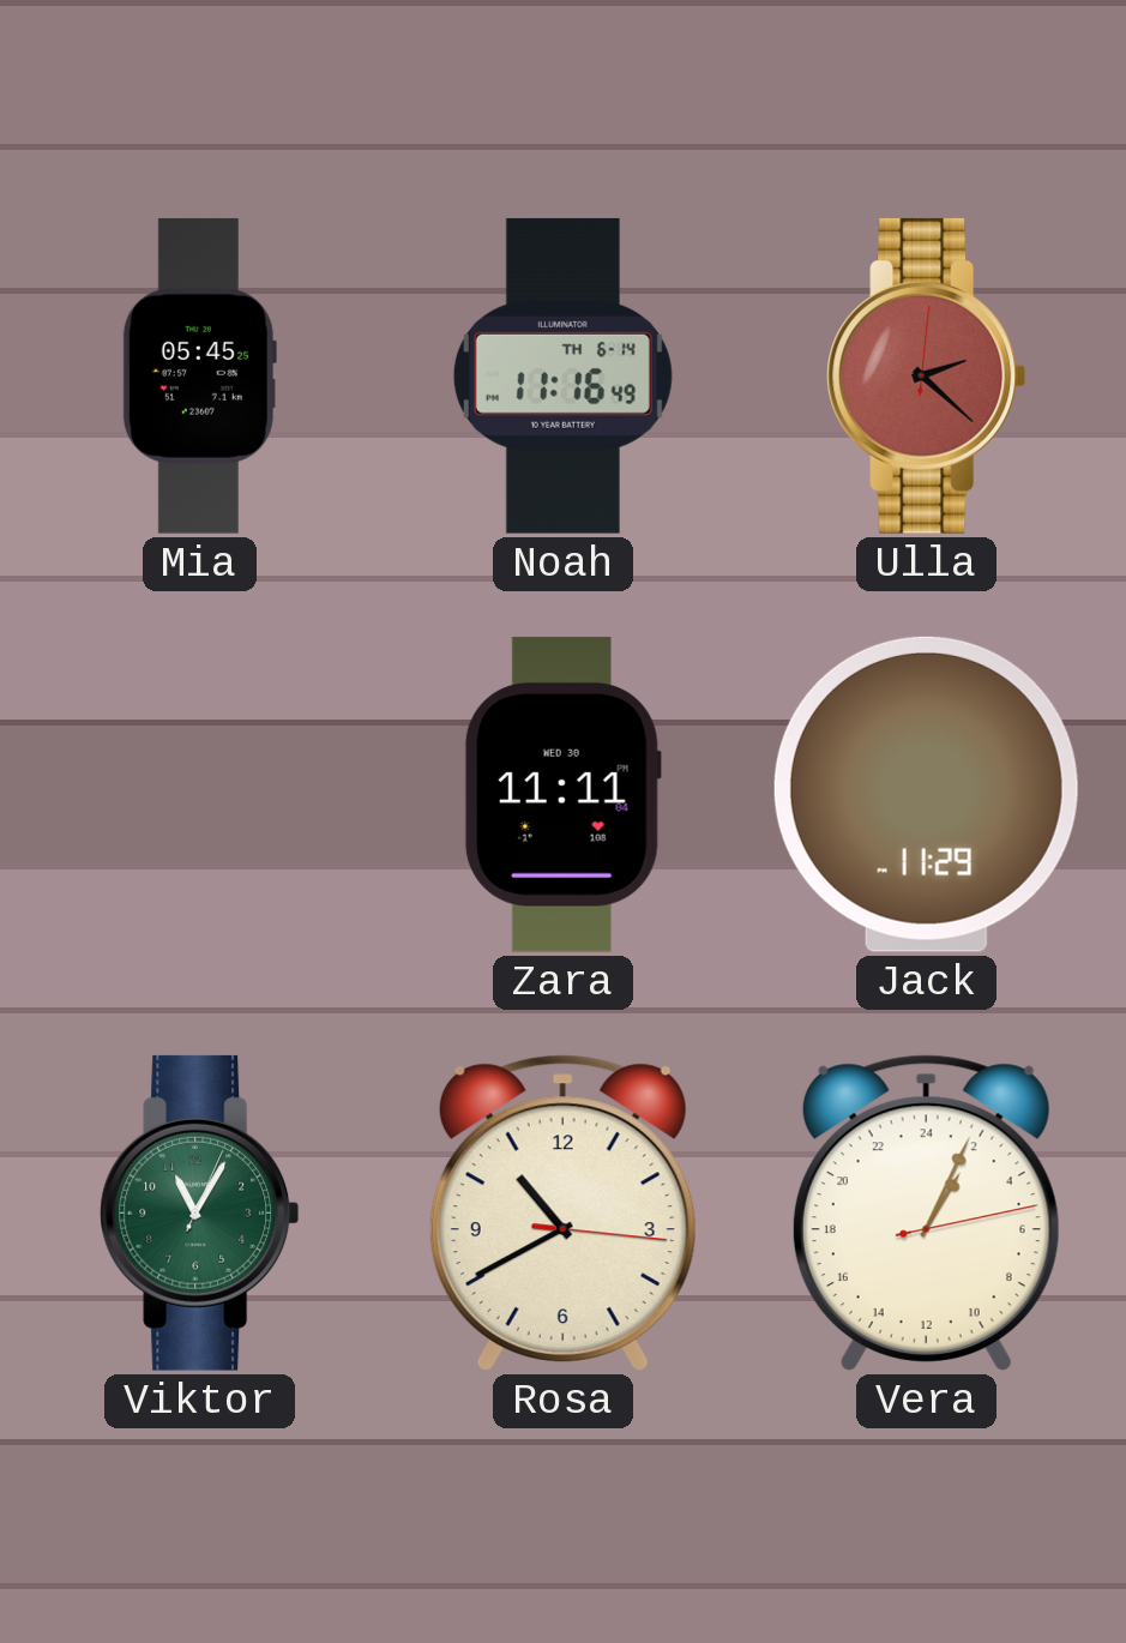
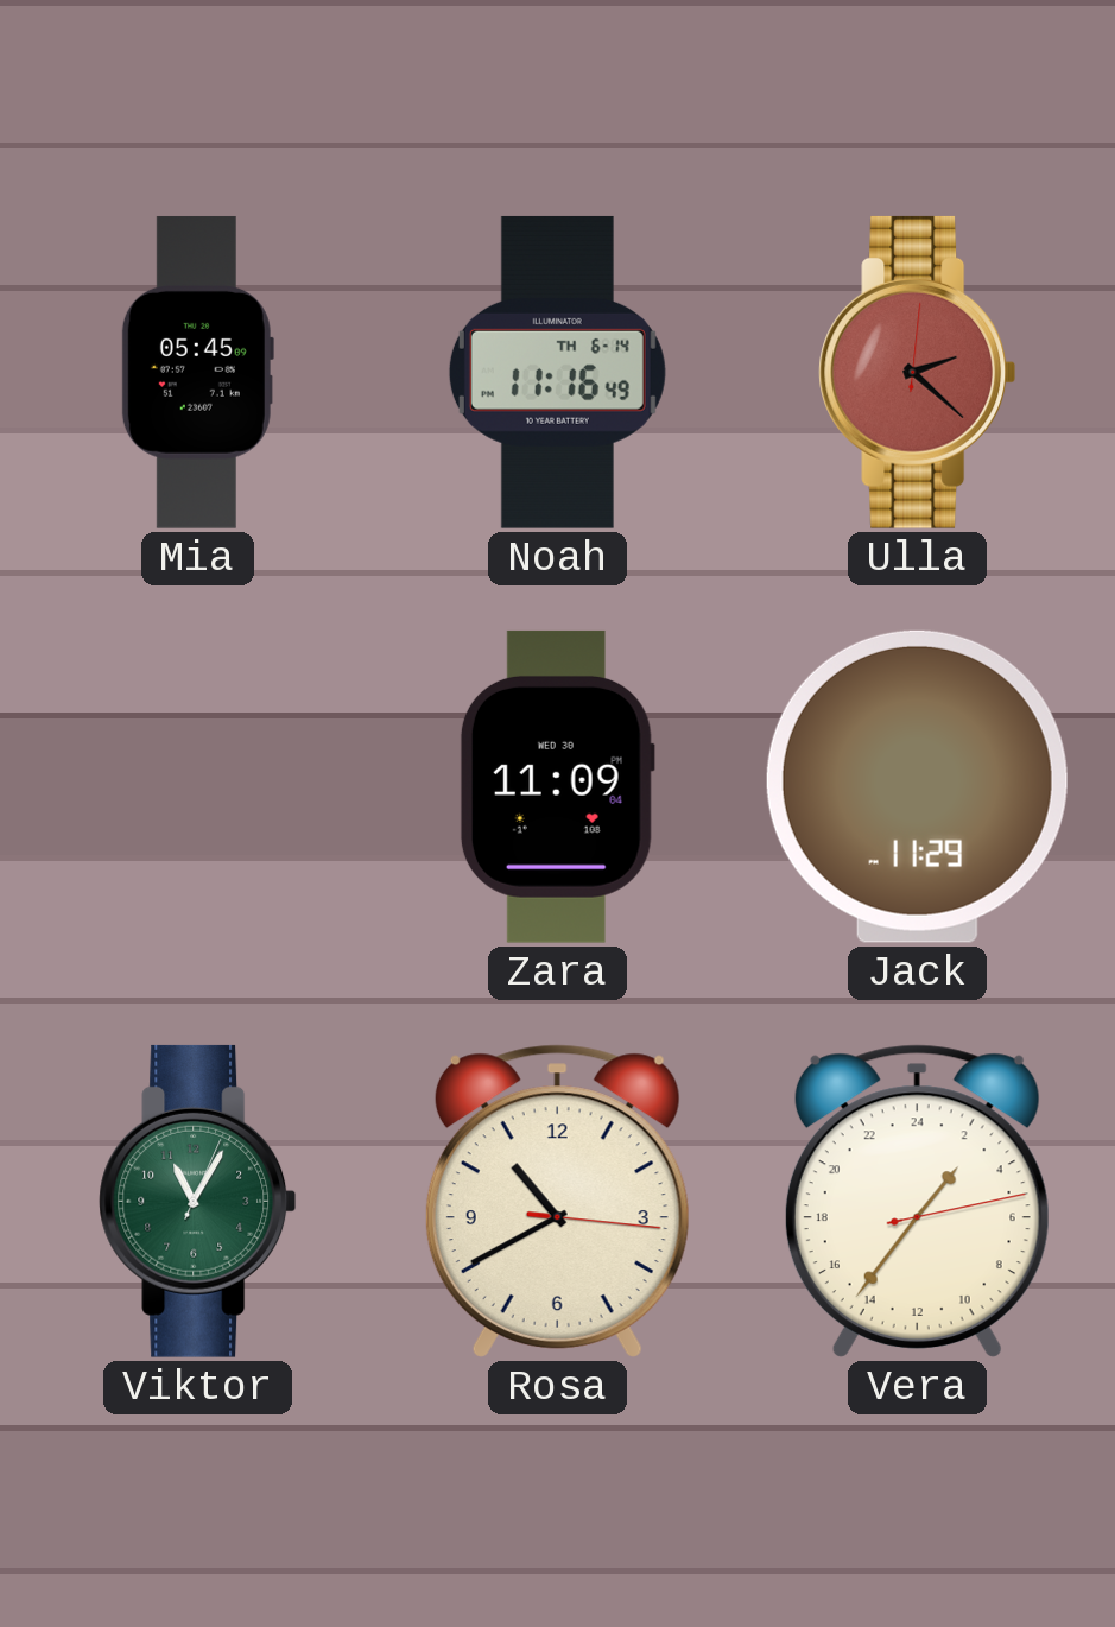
Mia: 05:45:25 -> 05:45:09
Zara: 11:11 -> 11:09
Vera: 2:04 -> 2:36
